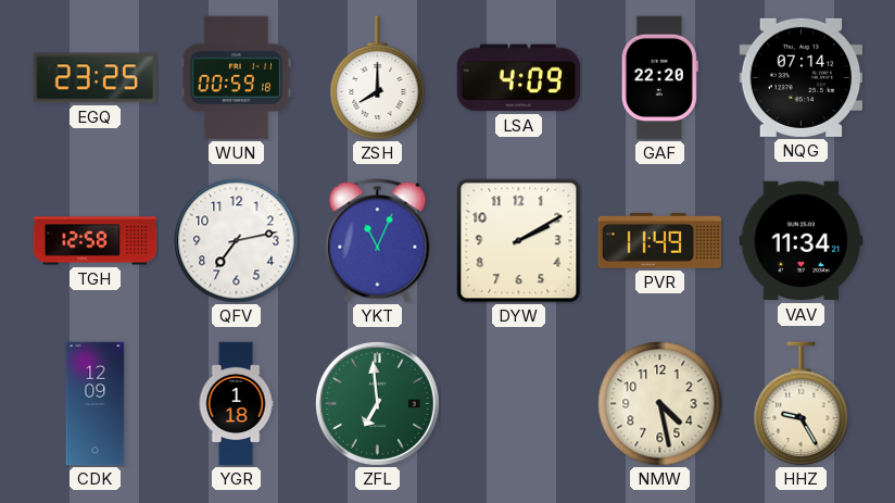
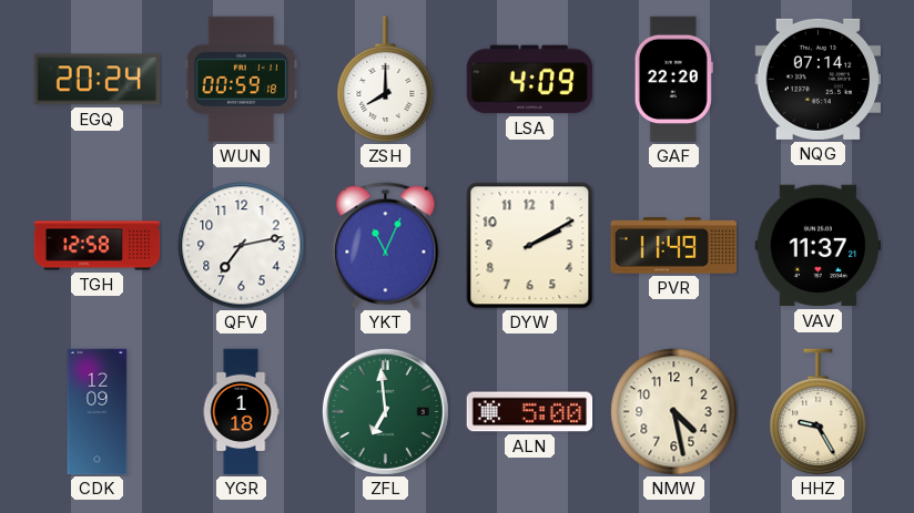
EGQ: 23:25 -> 20:24
VAV: 11:34 -> 11:37
ALN: none -> 5:00
